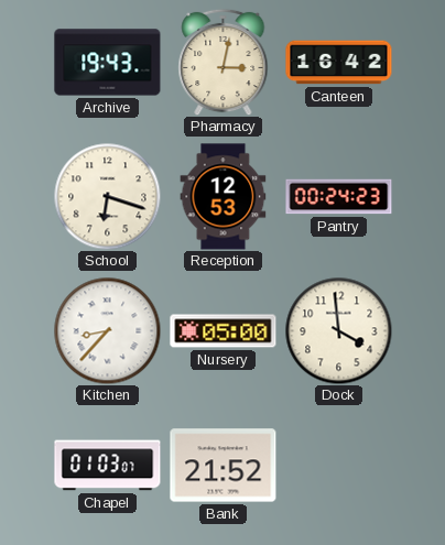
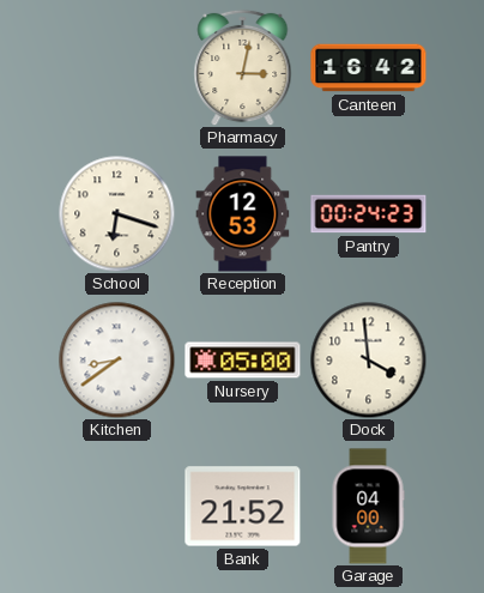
Archive: 19:43 -> none
Kitchen: 8:37 -> 8:39
Chapel: 01:03 -> none
Garage: none -> 04:00
